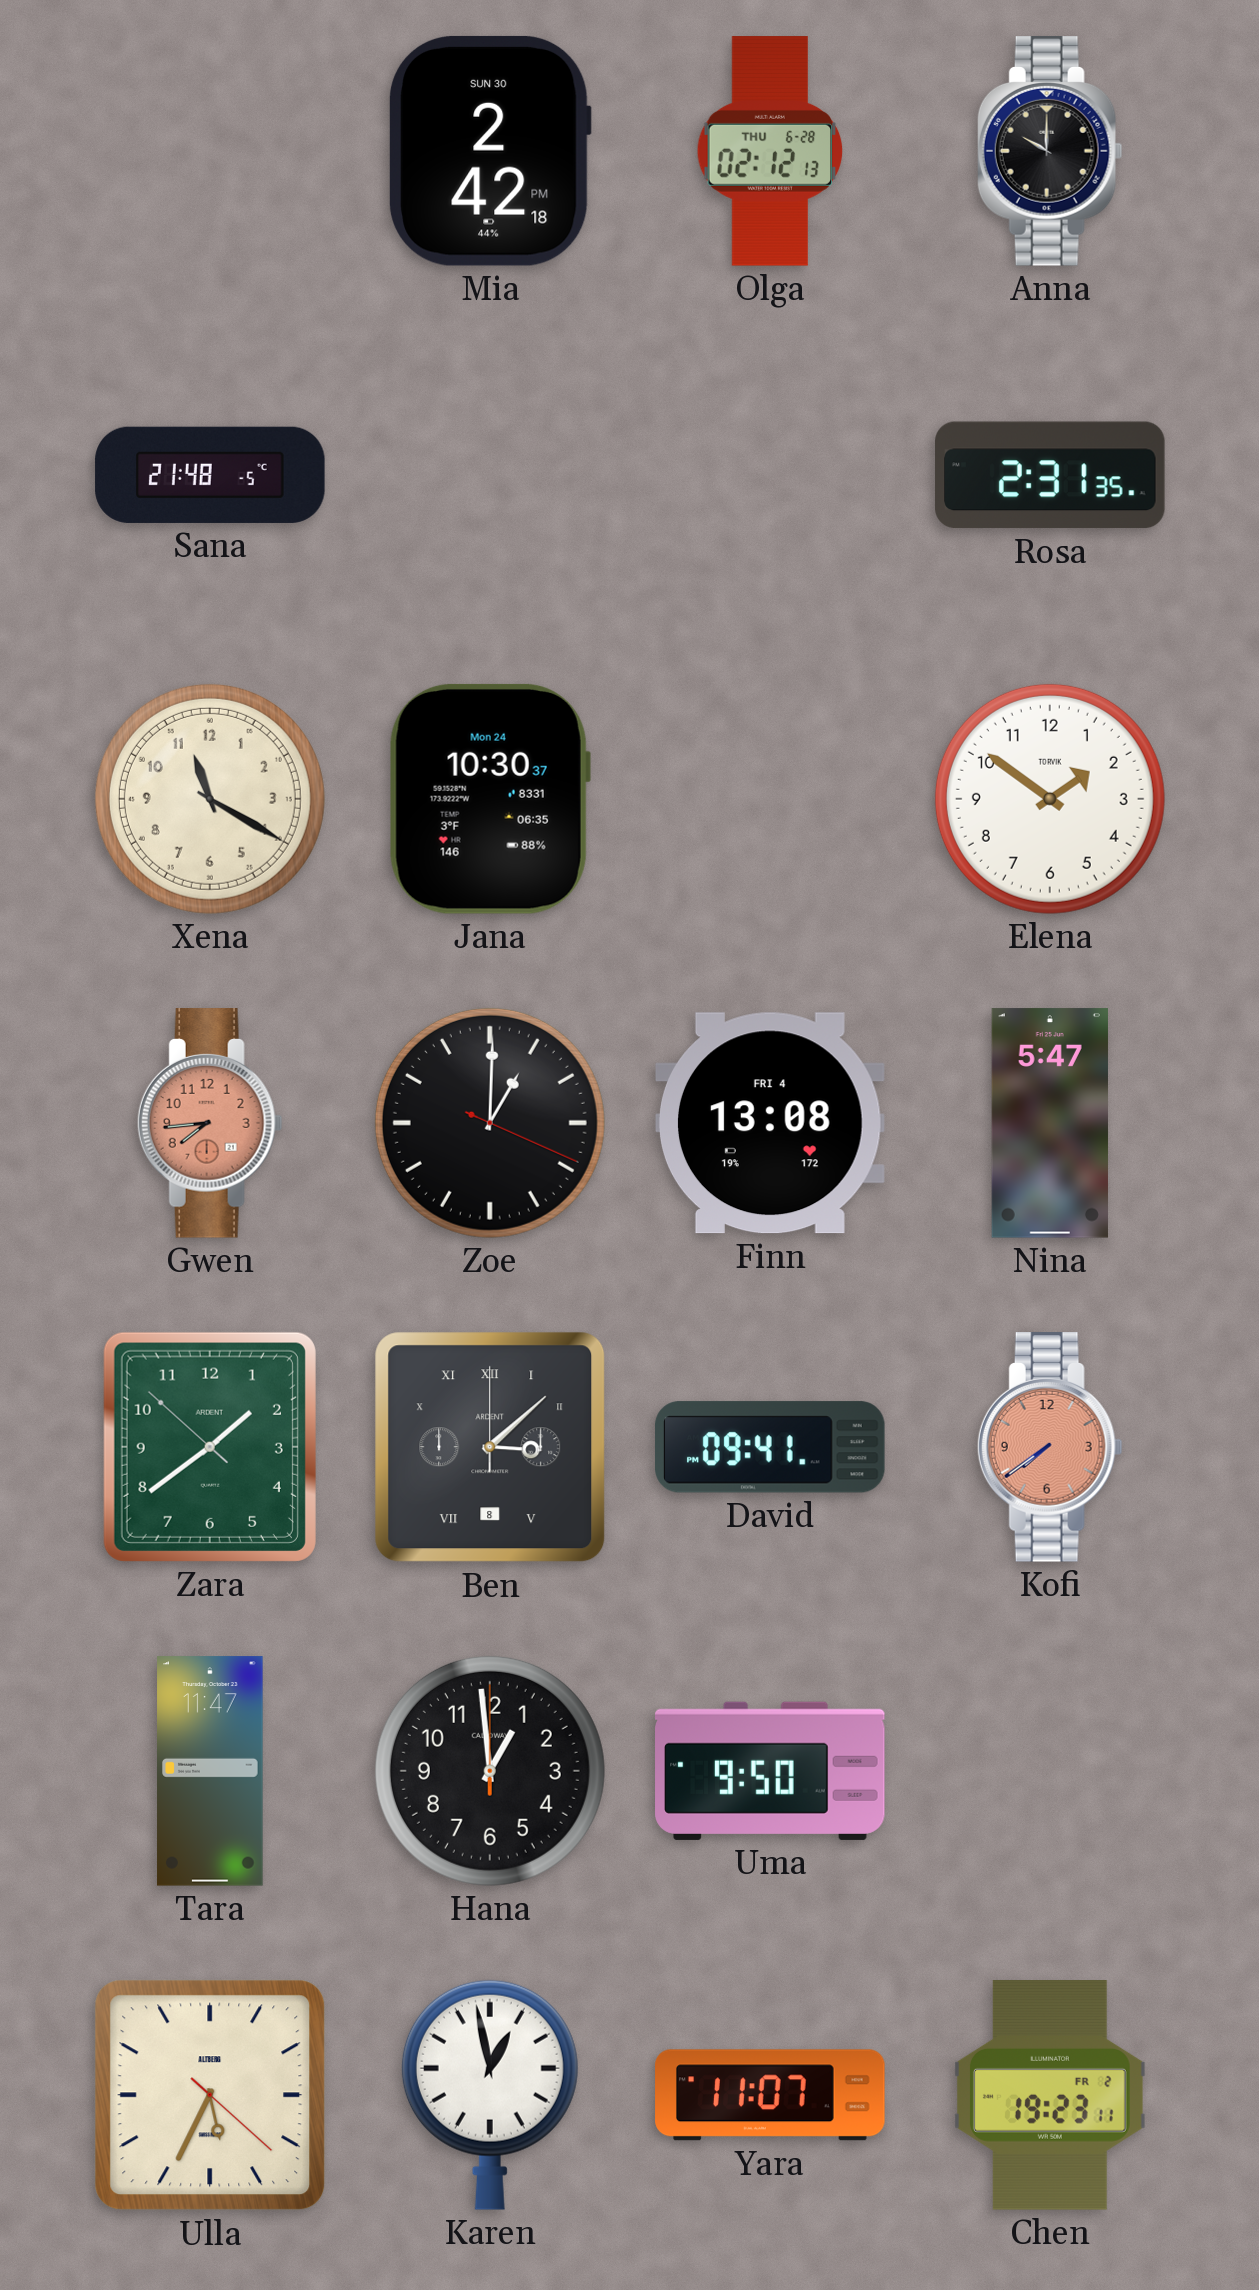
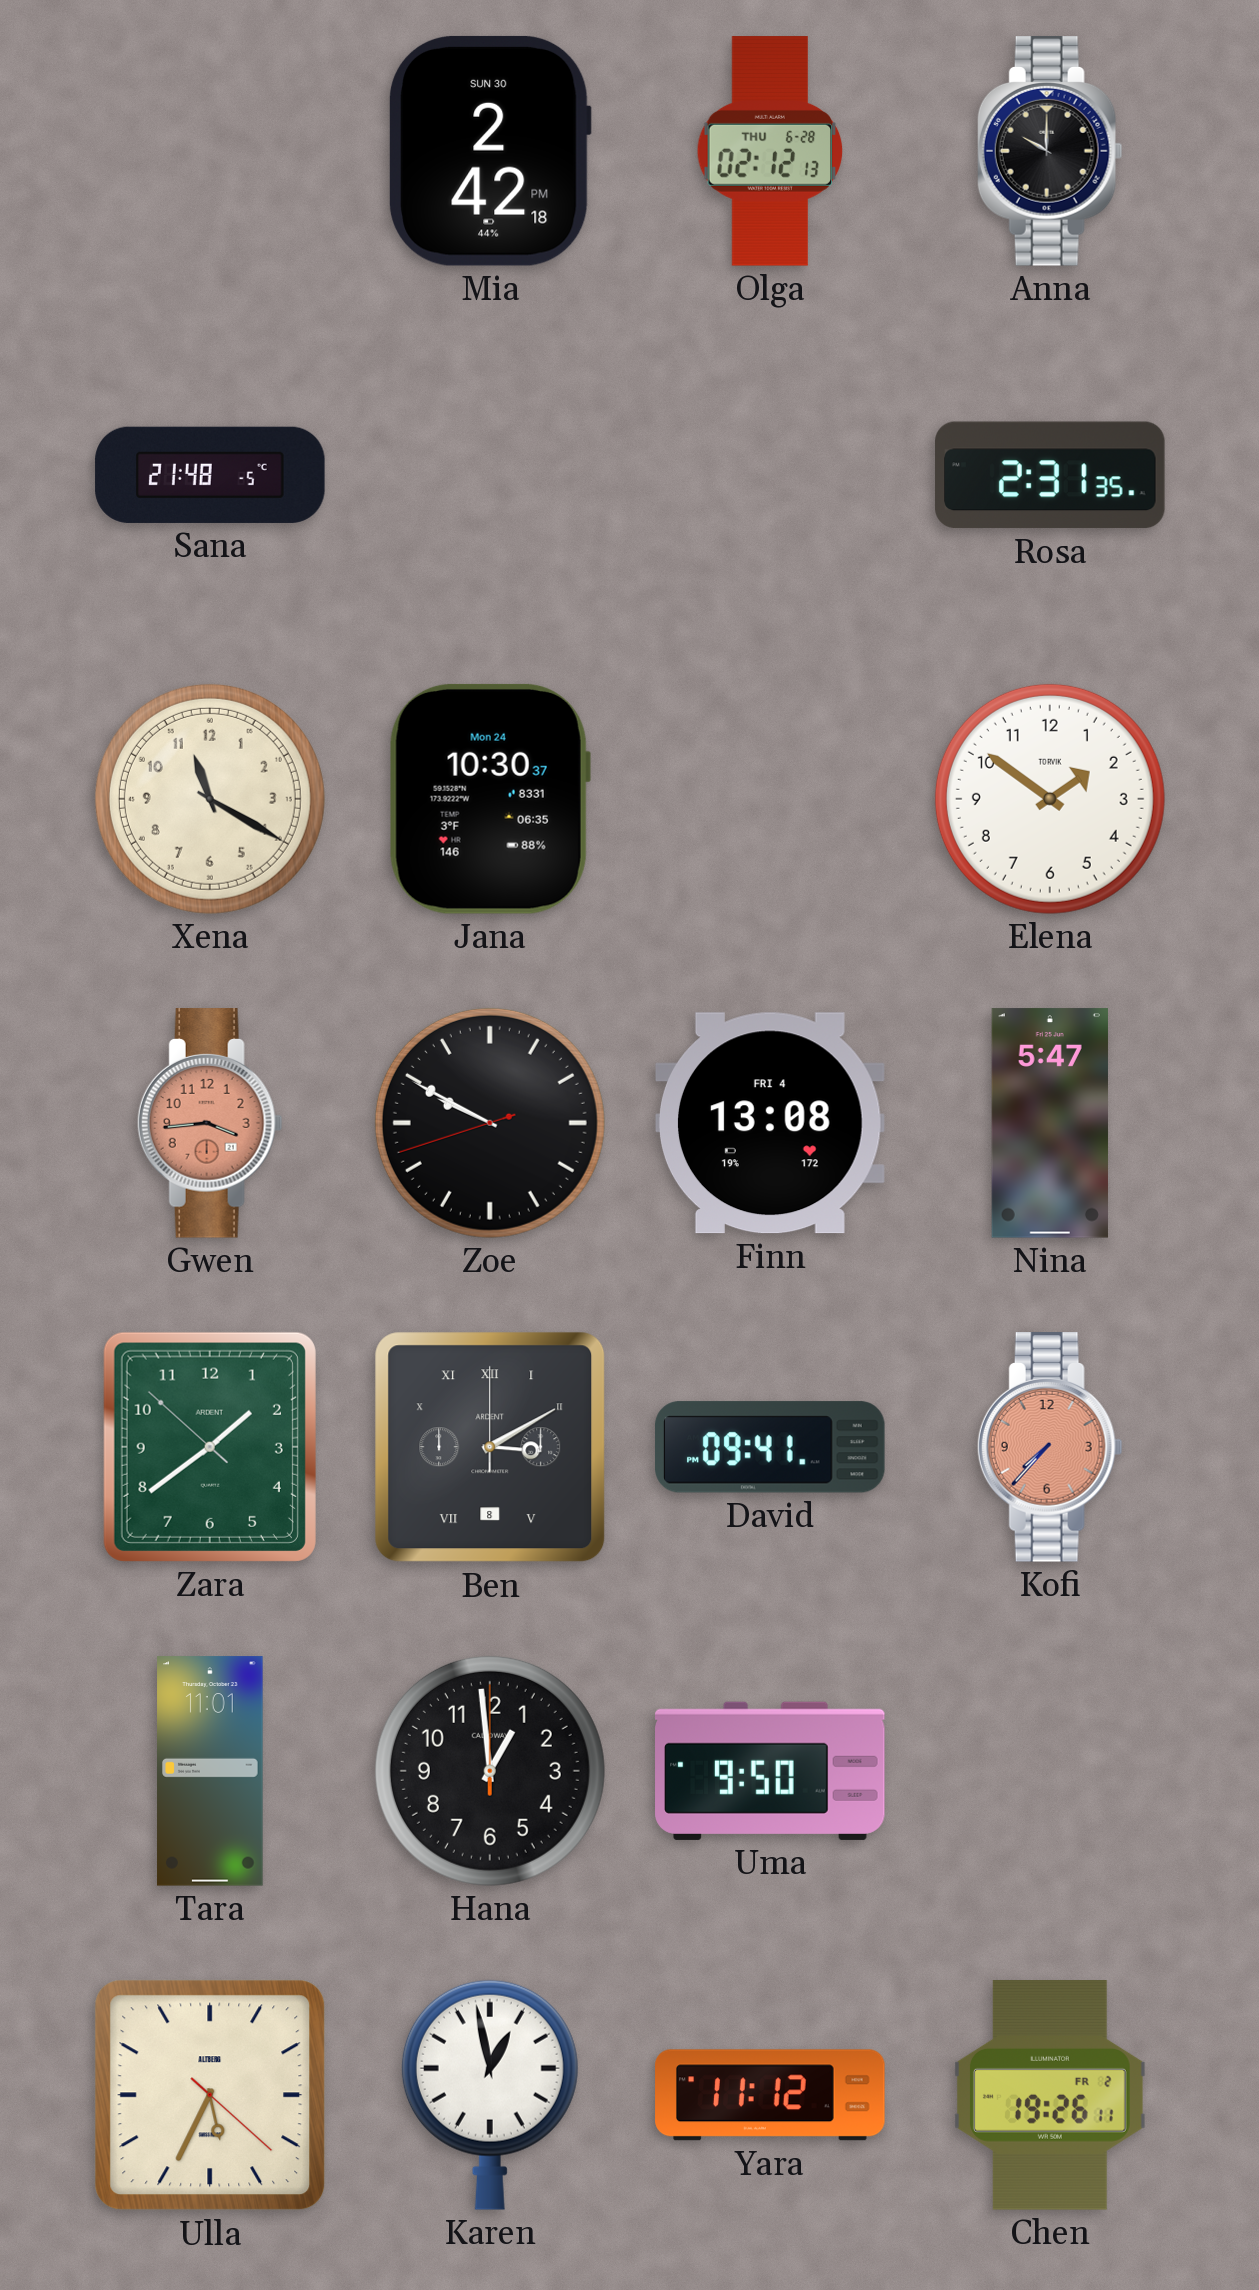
Gwen: 7:44 -> 3:44
Zoe: 1:00 -> 9:49
Ben: 3:08 -> 3:10
Kofi: 7:39 -> 7:37
Tara: 11:47 -> 11:01
Yara: 11:07 -> 11:12
Chen: 19:23 -> 19:26
